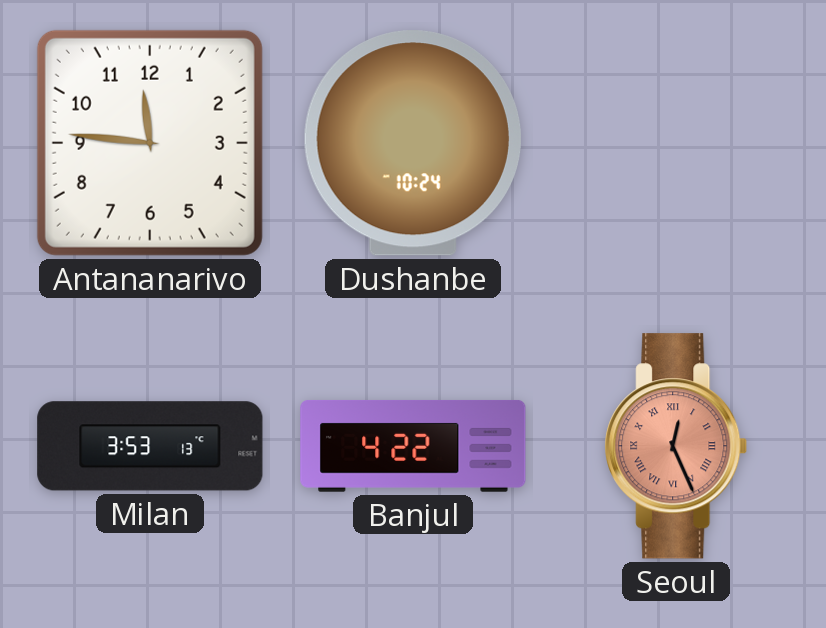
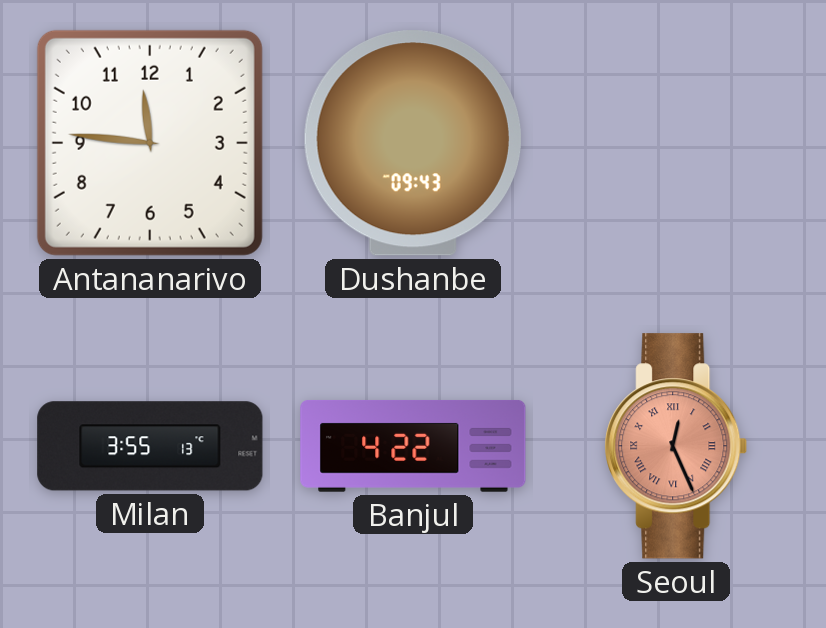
Dushanbe: 10:24 -> 09:43
Milan: 3:53 -> 3:55
